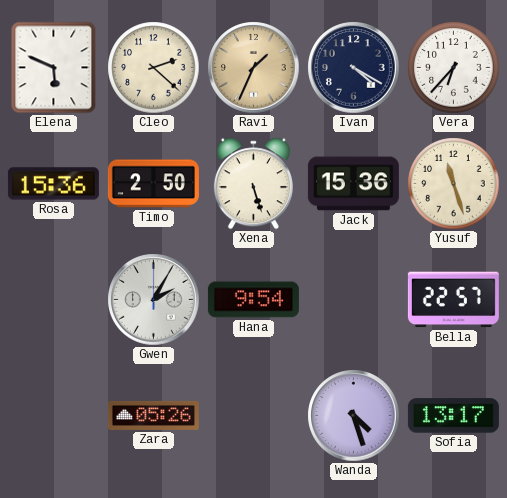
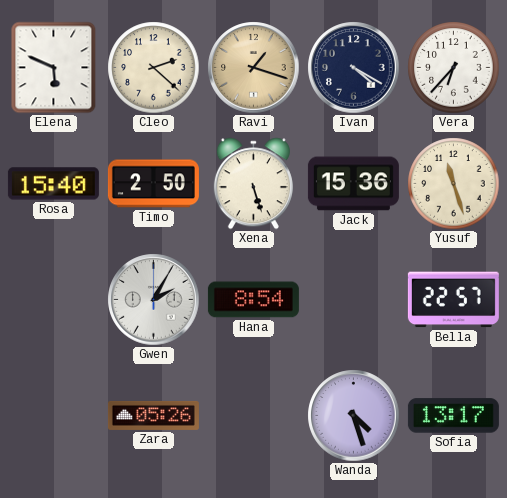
Ravi: 1:34 -> 1:18
Rosa: 15:36 -> 15:40
Hana: 9:54 -> 8:54
